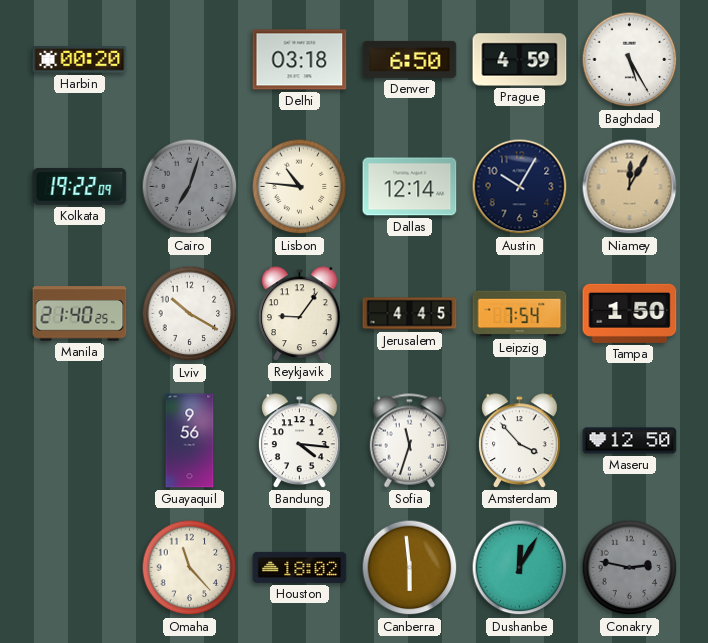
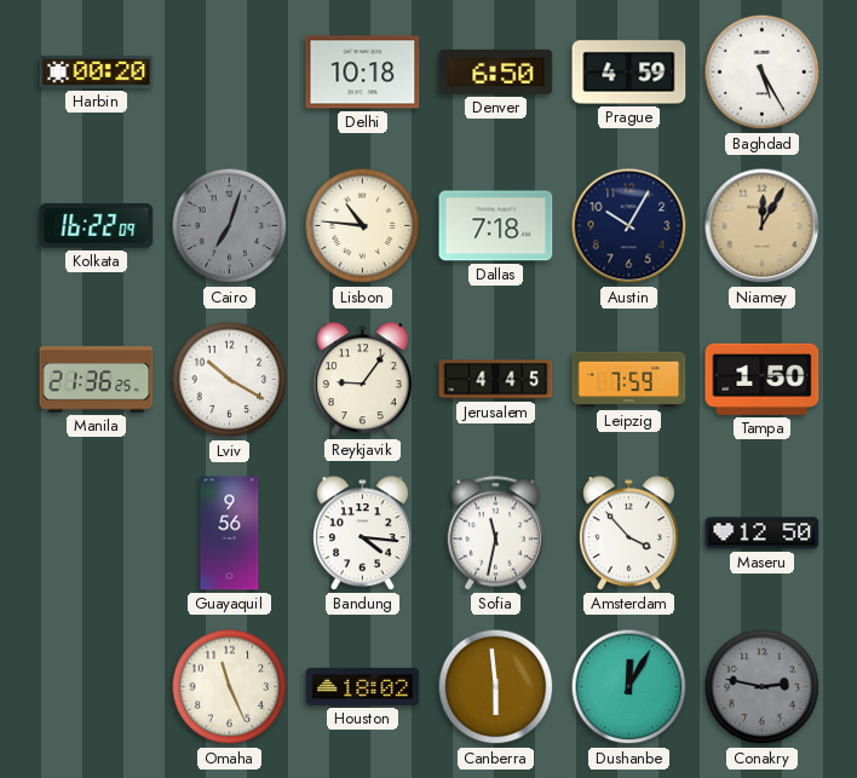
Delhi: 03:18 -> 10:18
Kolkata: 19:22 -> 16:22
Dallas: 12:14 -> 7:18
Manila: 21:40 -> 21:36
Leipzig: 7:54 -> 7:59
Sofia: 11:33 -> 11:32
Omaha: 11:23 -> 11:26
